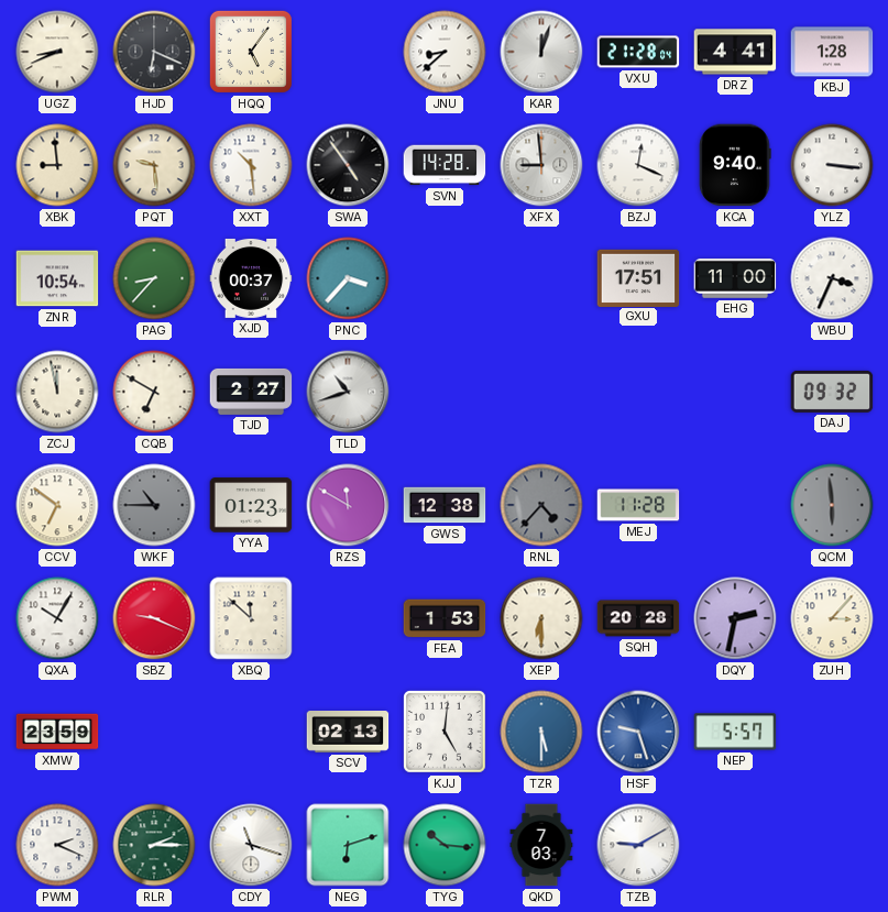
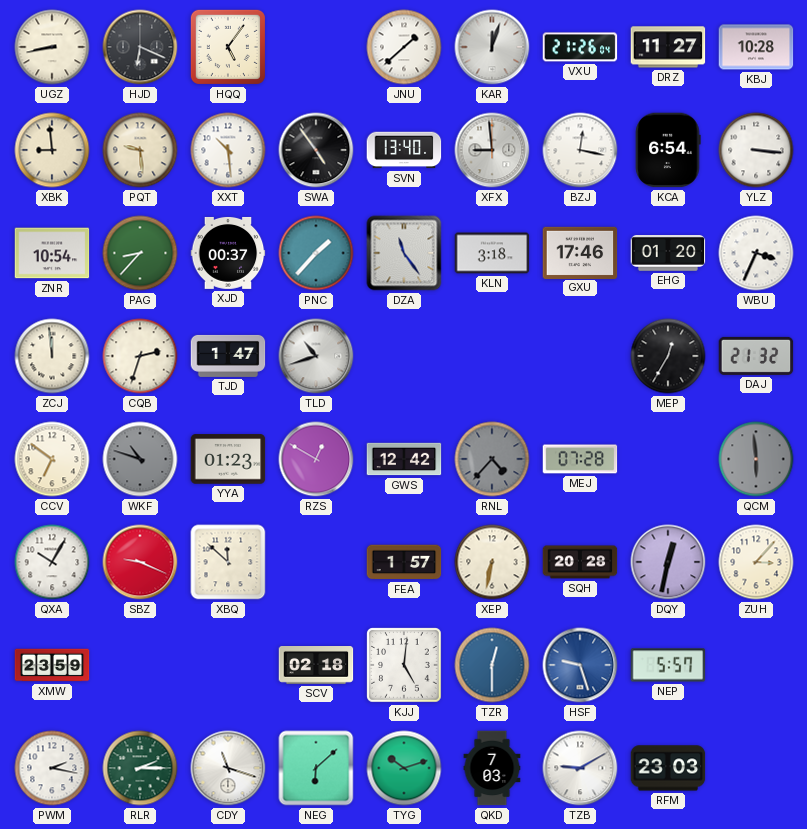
UGZ: 8:41 -> 8:43
JNU: 8:38 -> 1:38
VXU: 21:28 -> 21:26
DRZ: 4:41 -> 11:27
KBJ: 1:28 -> 10:28
SVN: 14:28 -> 13:40
BZJ: 12:19 -> 12:17
KCA: 9:40 -> 6:54
PNC: 3:37 -> 1:37
DZA: none -> 11:24
KLN: none -> 3:18
GXU: 17:51 -> 17:46
EHG: 11:00 -> 01:20
ZCJ: 11:58 -> 11:59
CQB: 6:50 -> 2:33
TJD: 2:27 -> 1:47
MEP: none -> 12:35
DAJ: 09:32 -> 21:32
WKF: 10:45 -> 10:48
RZS: 11:50 -> 12:50
GWS: 12:38 -> 12:42
MEJ: 11:28 -> 07:28
FEA: 1:53 -> 1:57
XEP: 6:30 -> 6:32
DQY: 2:32 -> 12:32
SCV: 02:13 -> 02:18
TZR: 5:30 -> 12:30
PWM: 2:19 -> 2:17
NEG: 6:12 -> 6:08
TYG: 10:16 -> 10:12
RFM: none -> 23:03
